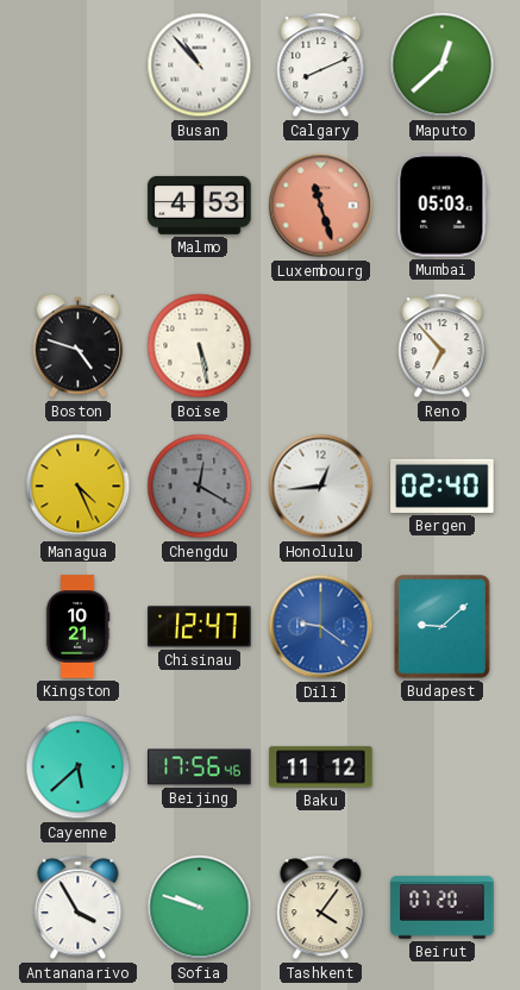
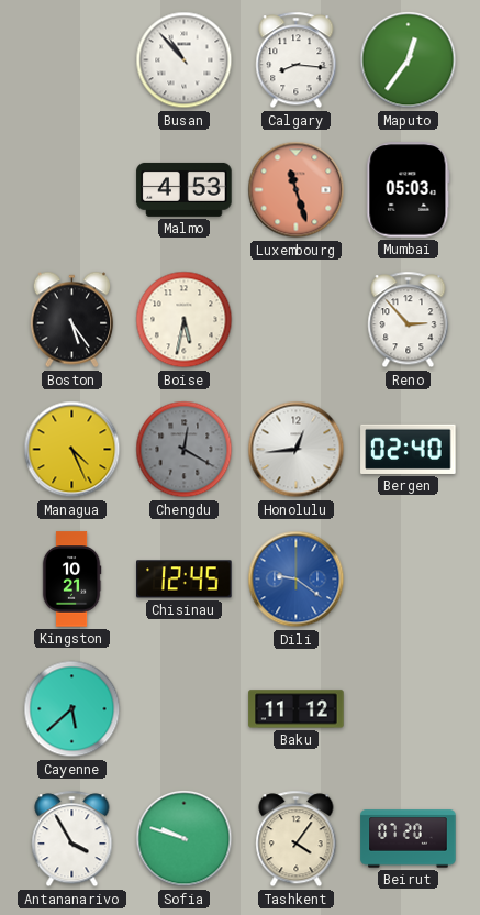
Calgary: 8:11 -> 8:16
Maputo: 12:38 -> 12:36
Boston: 4:48 -> 5:24
Boise: 5:28 -> 5:32
Reno: 6:53 -> 2:53
Chisinau: 12:47 -> 12:45
Budapest: 9:08 -> none
Beijing: 17:56 -> none
